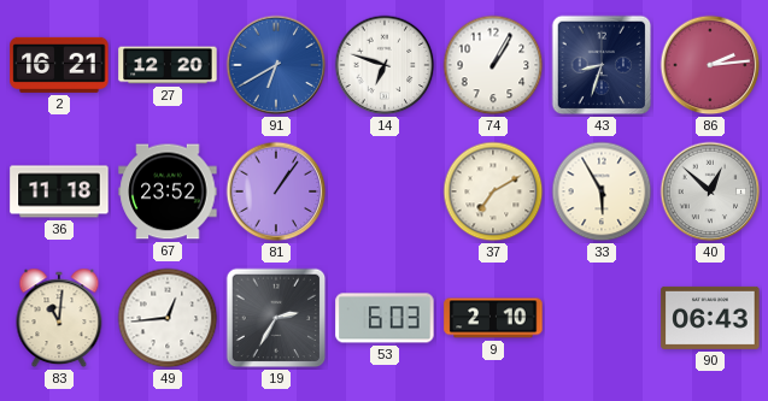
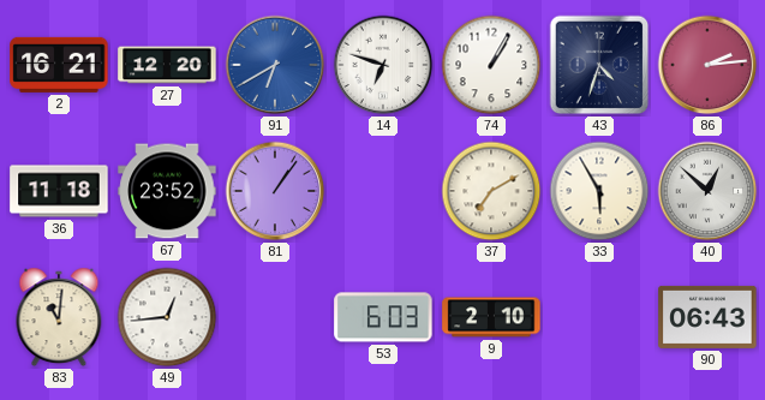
43: 8:33 -> 4:33
19: 2:35 -> none
